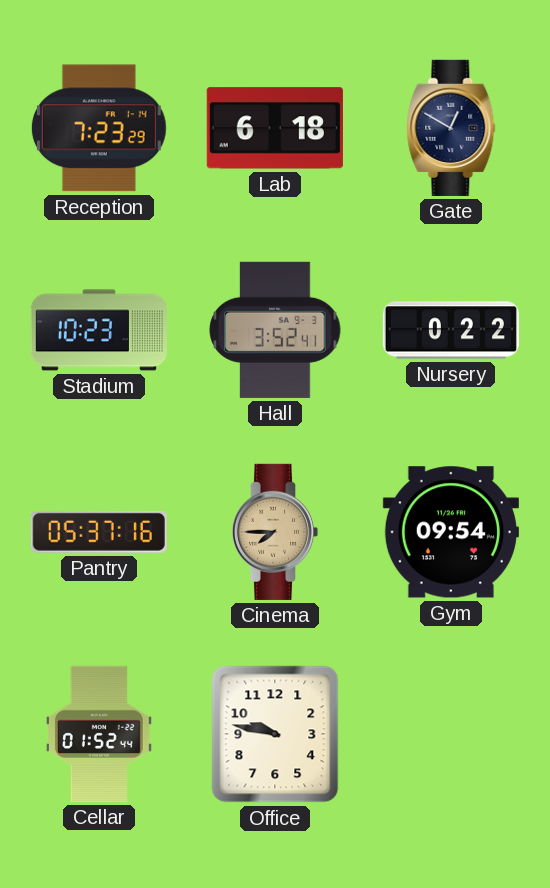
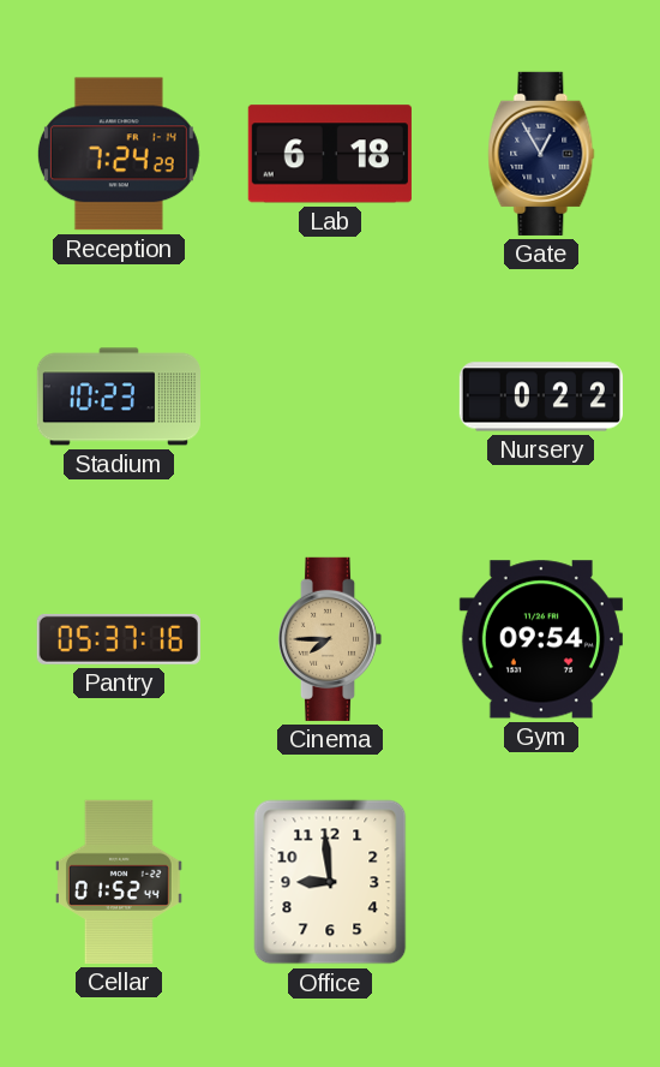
Reception: 7:23 -> 7:24
Gate: 12:50 -> 12:55
Hall: 3:52 -> none
Office: 9:47 -> 8:59
